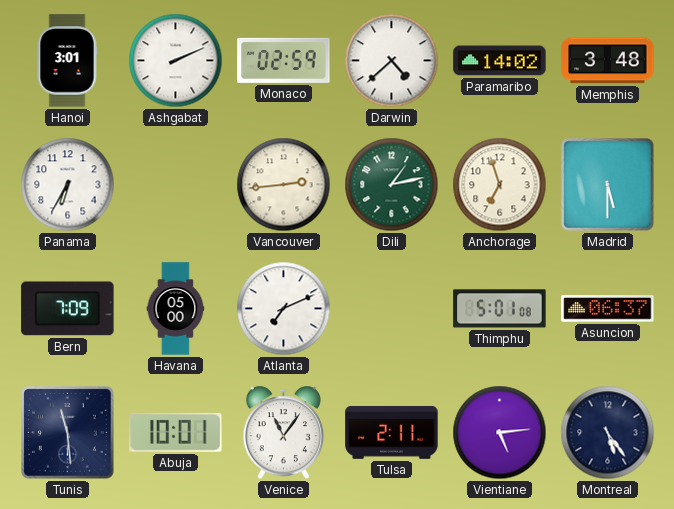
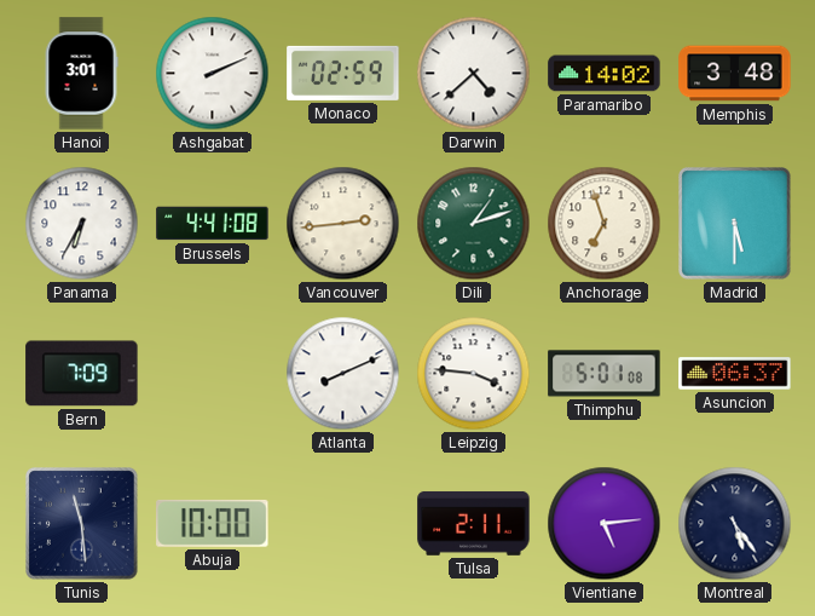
Brussels: none -> 4:41
Dili: 1:13 -> 1:12
Havana: 05:00 -> none
Atlanta: 7:11 -> 8:11
Leipzig: none -> 3:46
Abuja: 10:01 -> 10:00
Venice: 11:06 -> none
